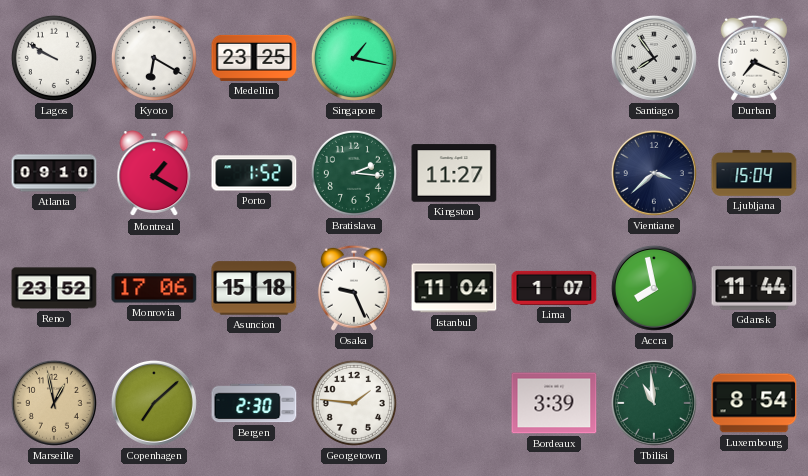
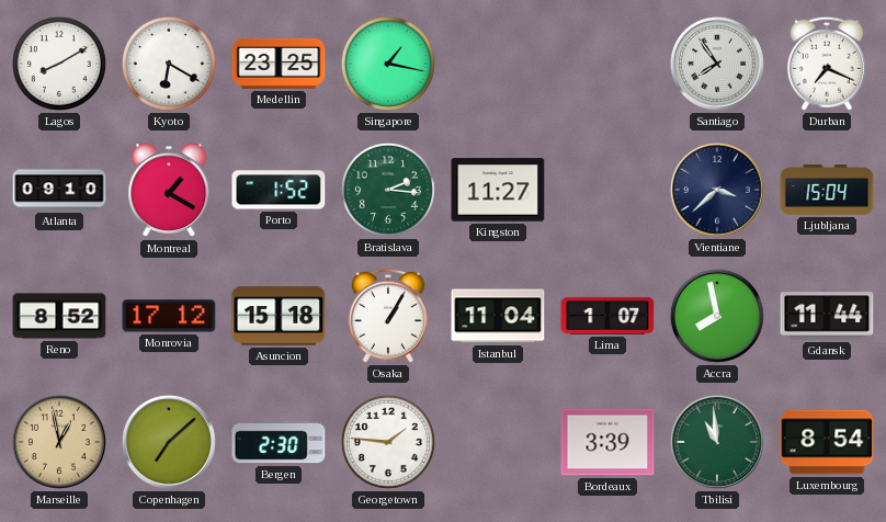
Lagos: 9:50 -> 8:10
Reno: 23:52 -> 8:52
Monrovia: 17:06 -> 17:12
Osaka: 9:26 -> 1:05
